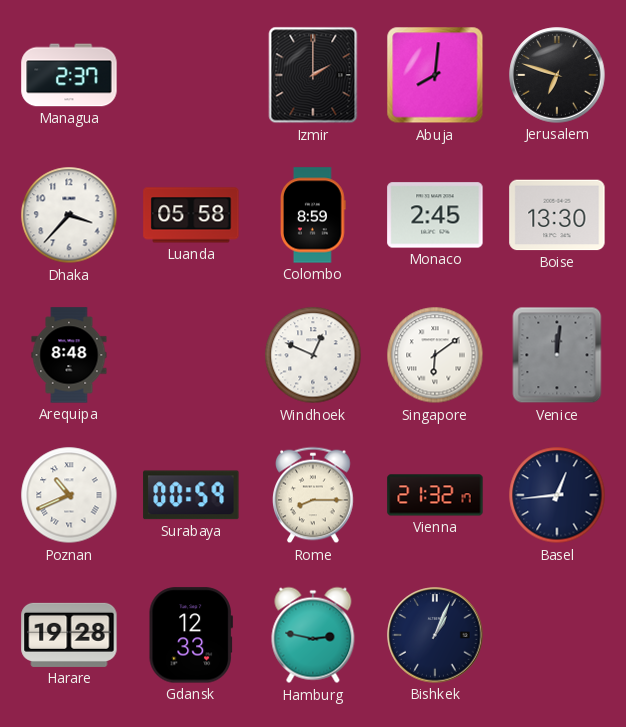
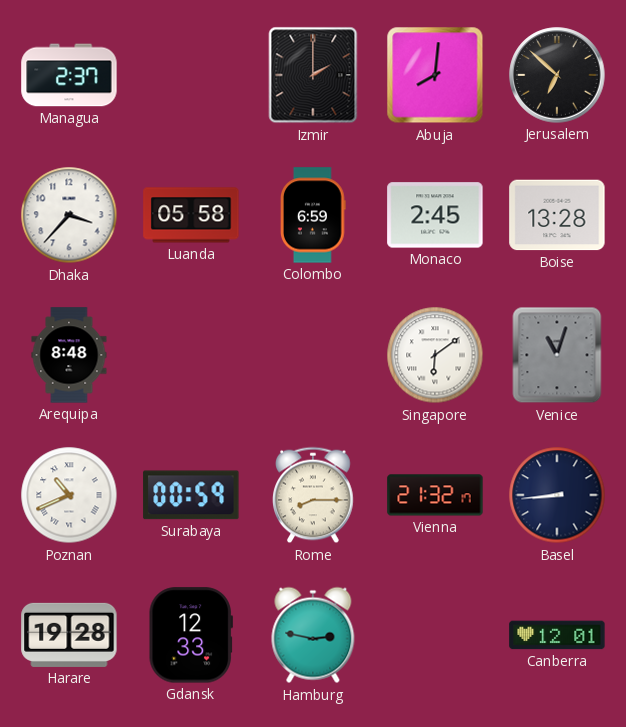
Jerusalem: 6:48 -> 6:52
Colombo: 8:59 -> 6:59
Boise: 13:30 -> 13:28
Windhoek: 12:49 -> none
Venice: 12:01 -> 11:03
Basel: 12:44 -> 8:44
Bishkek: 1:04 -> none
Canberra: none -> 12:01
